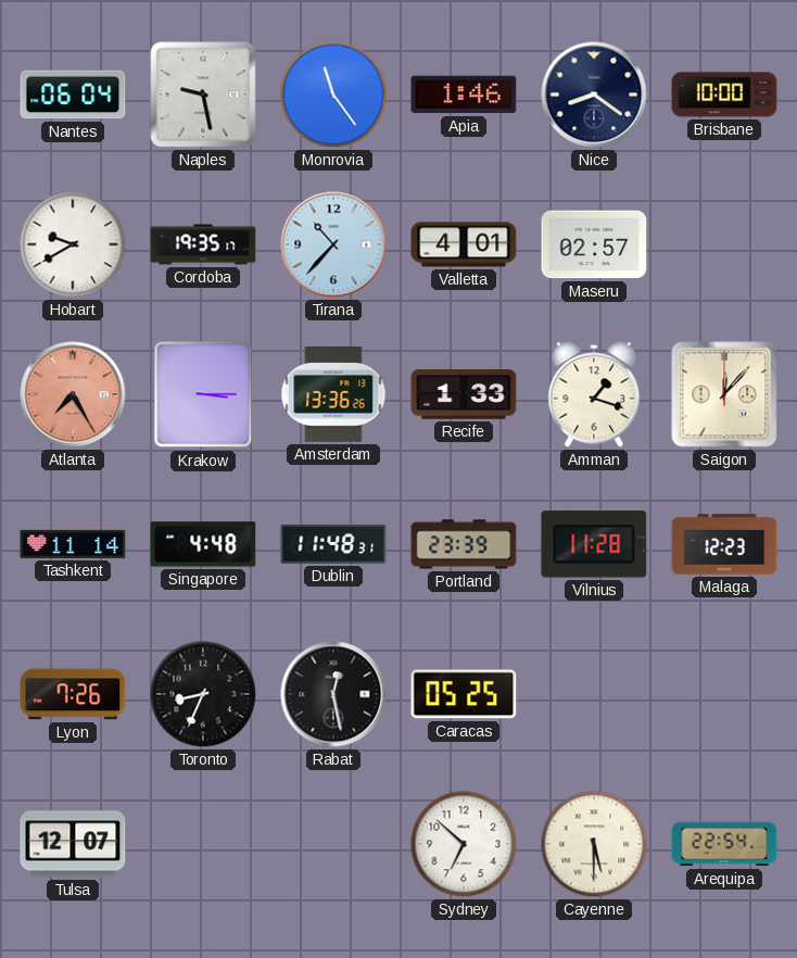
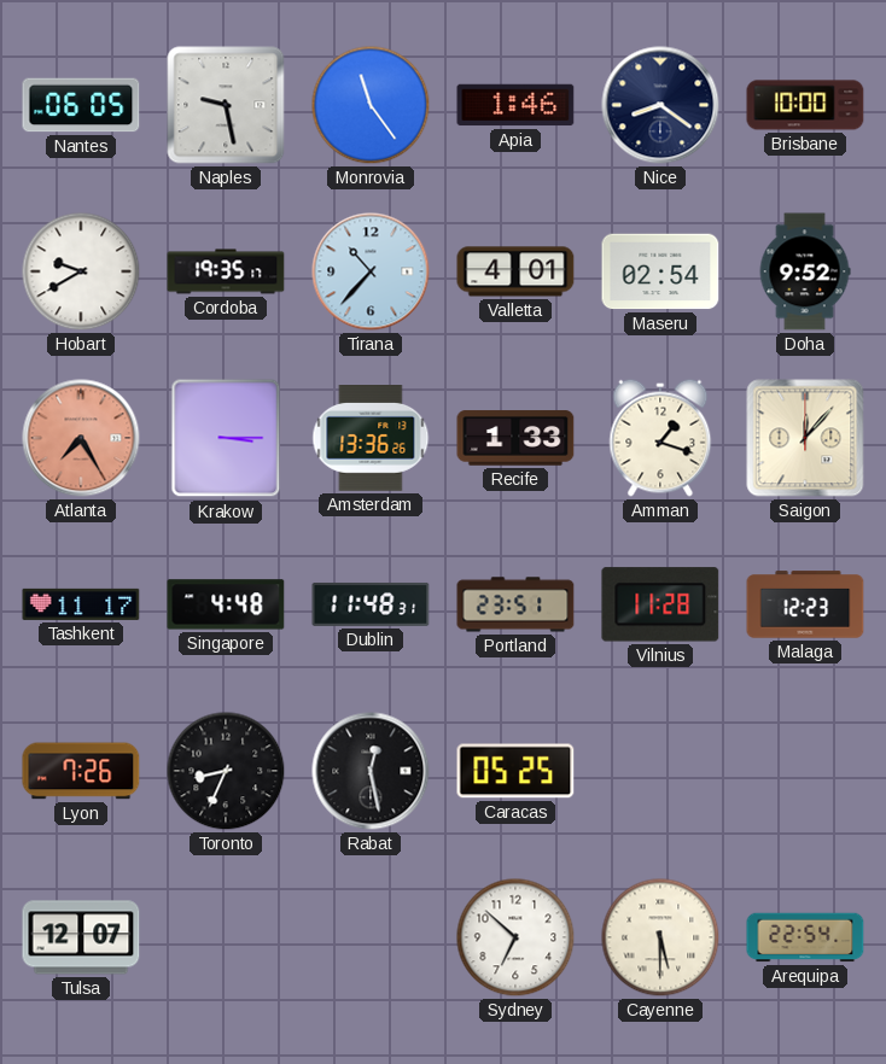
Nantes: 06:04 -> 06:05
Maseru: 02:57 -> 02:54
Doha: none -> 9:52
Tashkent: 11:14 -> 11:17
Portland: 23:39 -> 23:51
